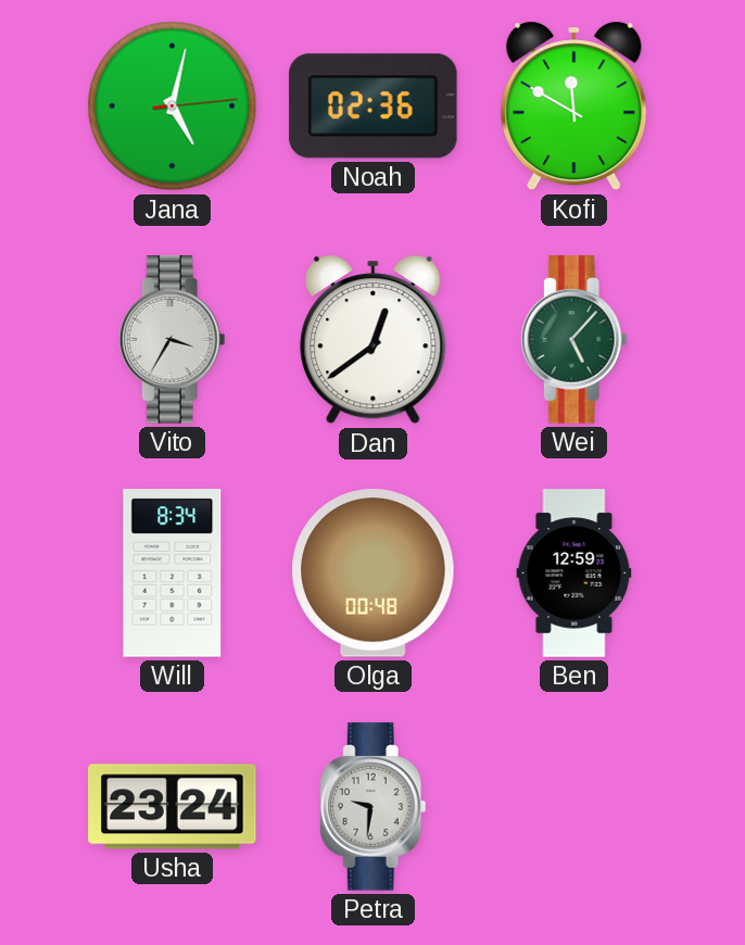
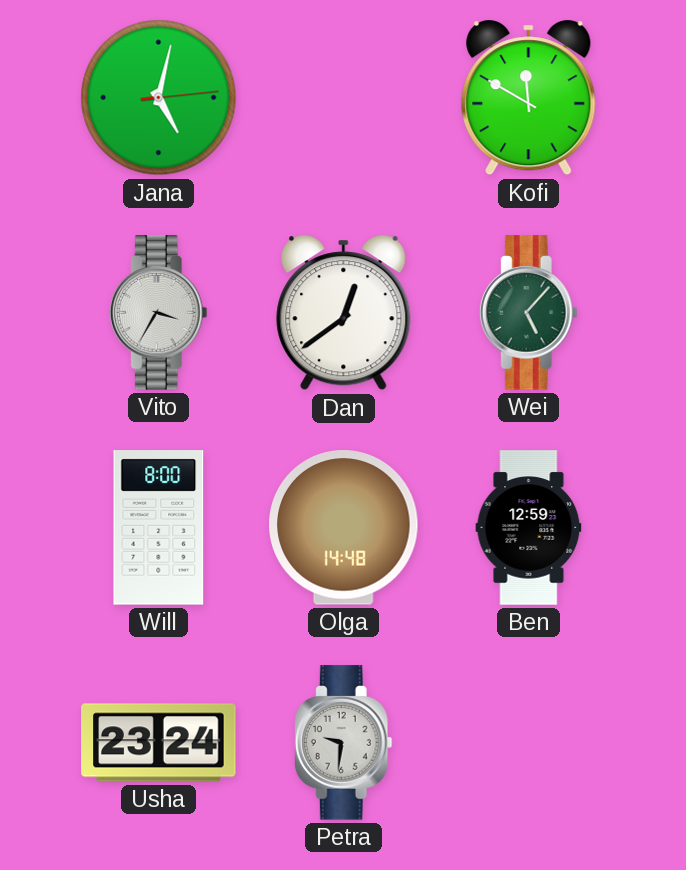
Noah: 02:36 -> none
Will: 8:34 -> 8:00
Olga: 00:48 -> 14:48
